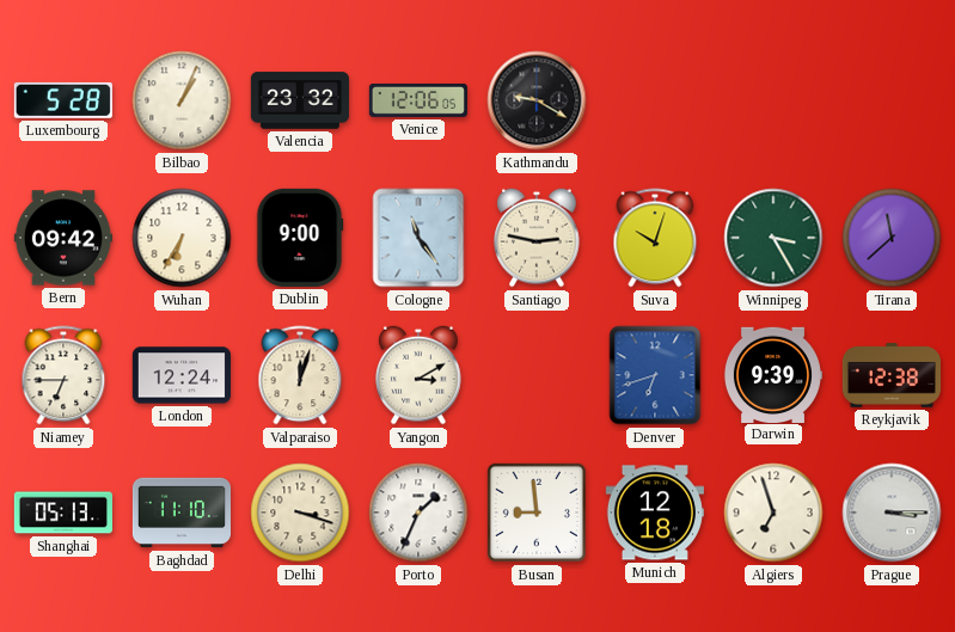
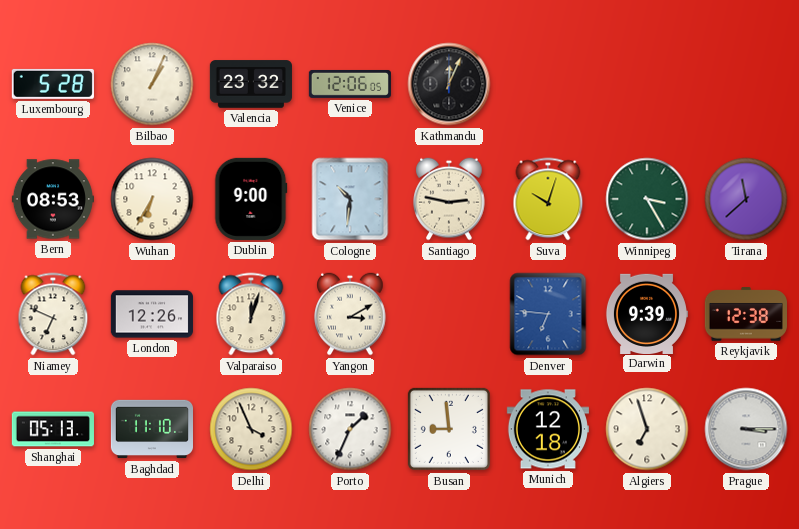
Kathmandu: 9:20 -> 12:04
Bern: 09:42 -> 08:53
Cologne: 11:24 -> 10:31
Niamey: 6:45 -> 6:49
London: 12:24 -> 12:26
Denver: 6:42 -> 6:46
Delhi: 3:18 -> 3:56
